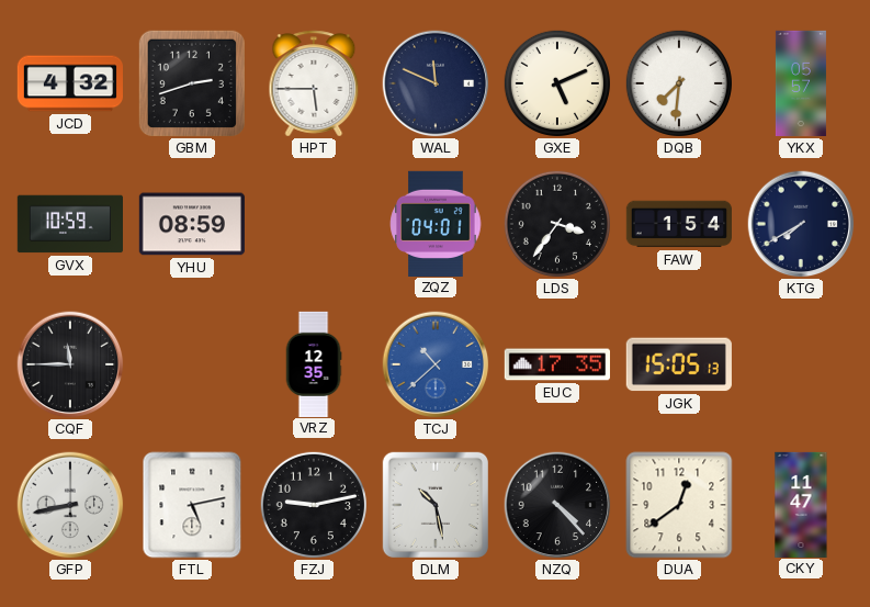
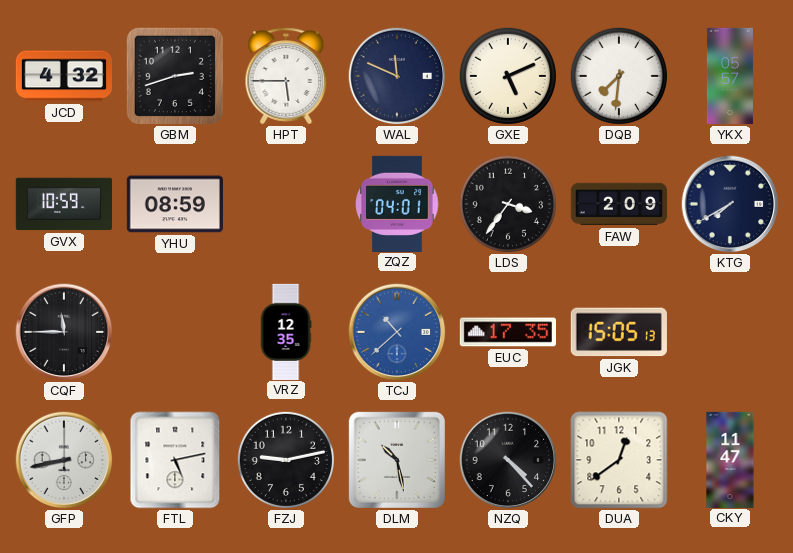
FAW: 1:54 -> 2:09
